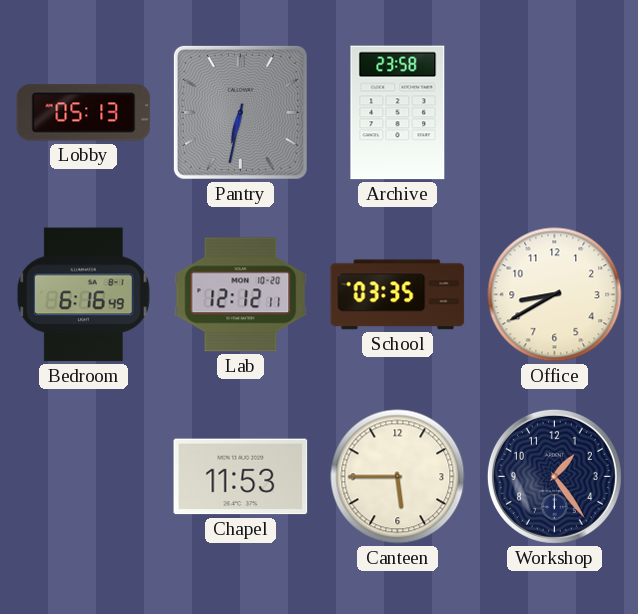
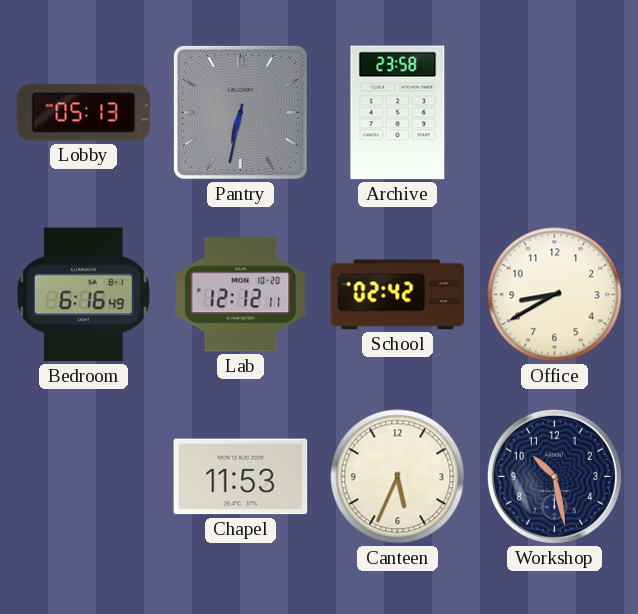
School: 03:35 -> 02:42
Canteen: 5:45 -> 5:34
Workshop: 1:24 -> 10:28
